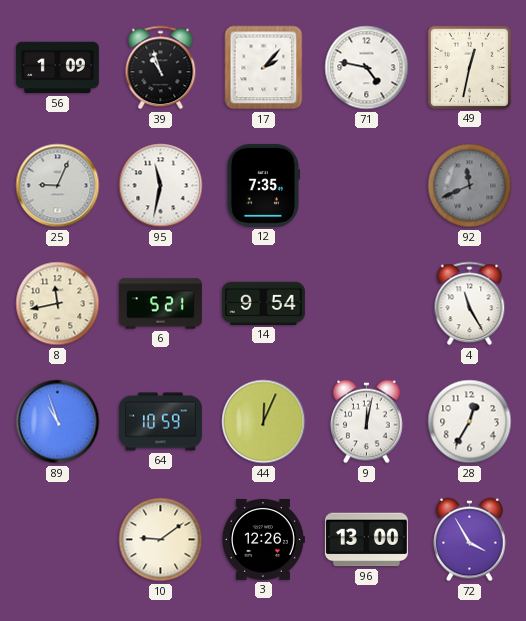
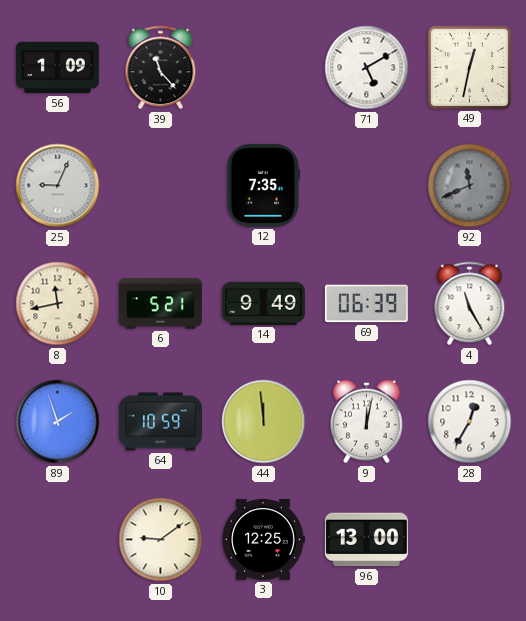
39: 10:57 -> 11:23
17: 2:07 -> none
71: 4:47 -> 5:10
95: 11:32 -> none
14: 9:54 -> 9:49
69: none -> 06:39
89: 10:57 -> 1:57
44: 12:04 -> 11:59
3: 12:26 -> 12:25
72: 3:55 -> none
